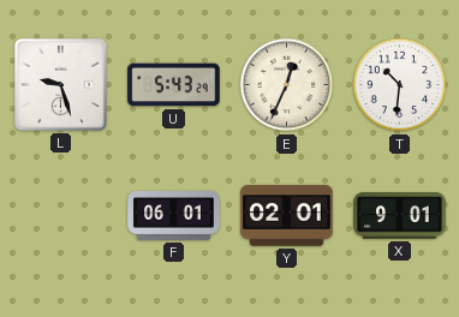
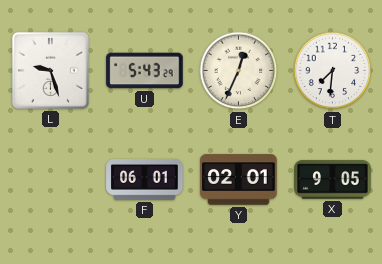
T: 10:31 -> 7:31
X: 9:01 -> 9:05
